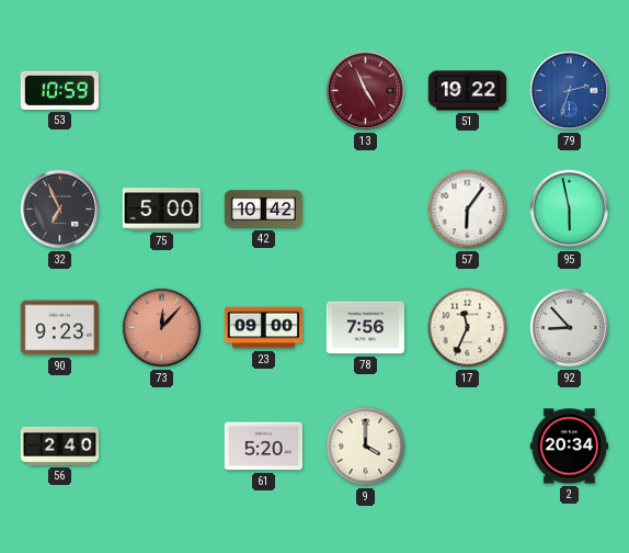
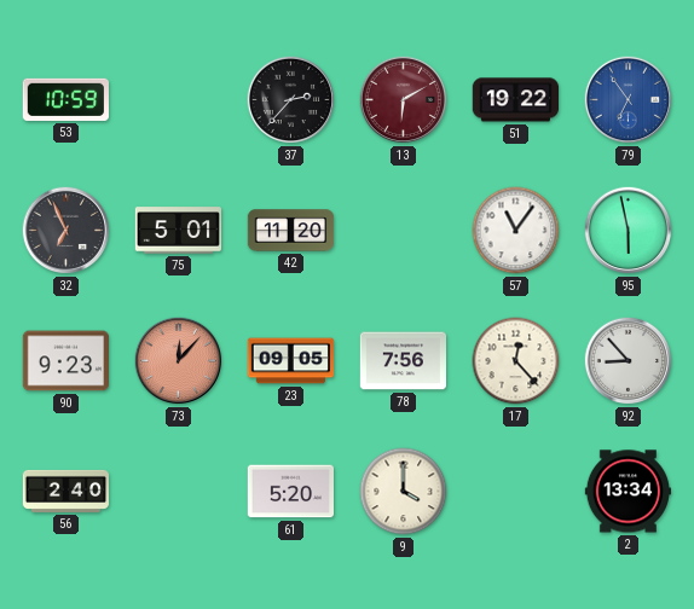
37: none -> 2:37
13: 4:56 -> 6:10
79: 2:33 -> 6:54
75: 5:00 -> 5:01
42: 10:42 -> 11:20
57: 6:06 -> 11:06
23: 09:00 -> 09:05
17: 11:34 -> 12:23
2: 20:34 -> 13:34
